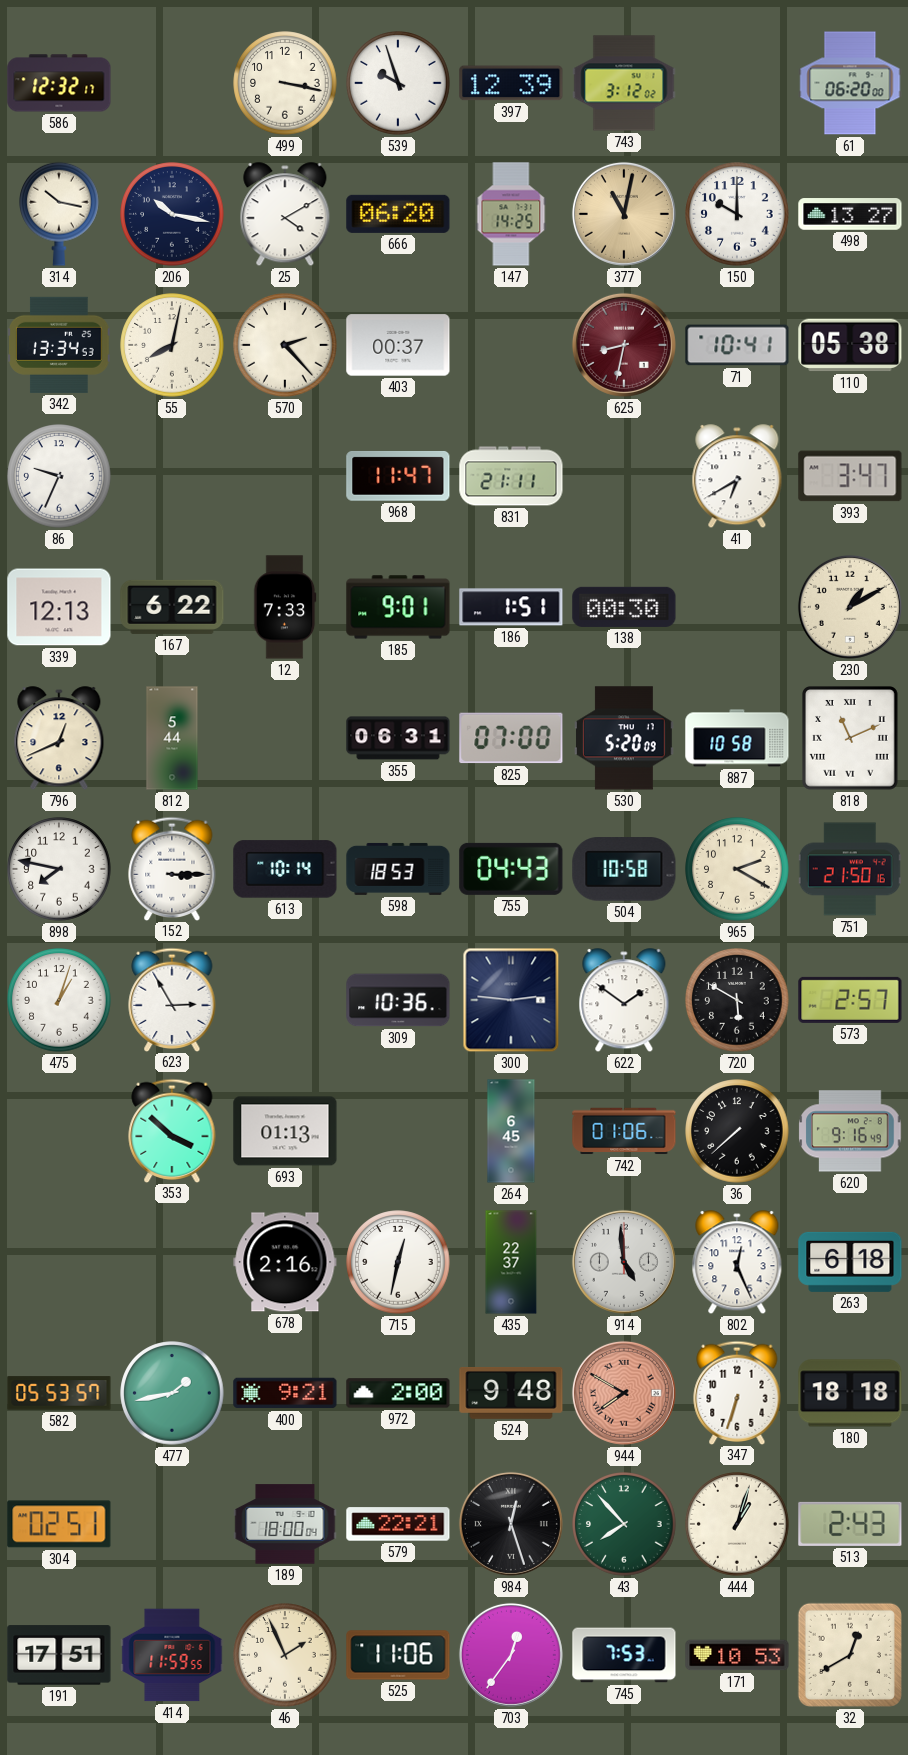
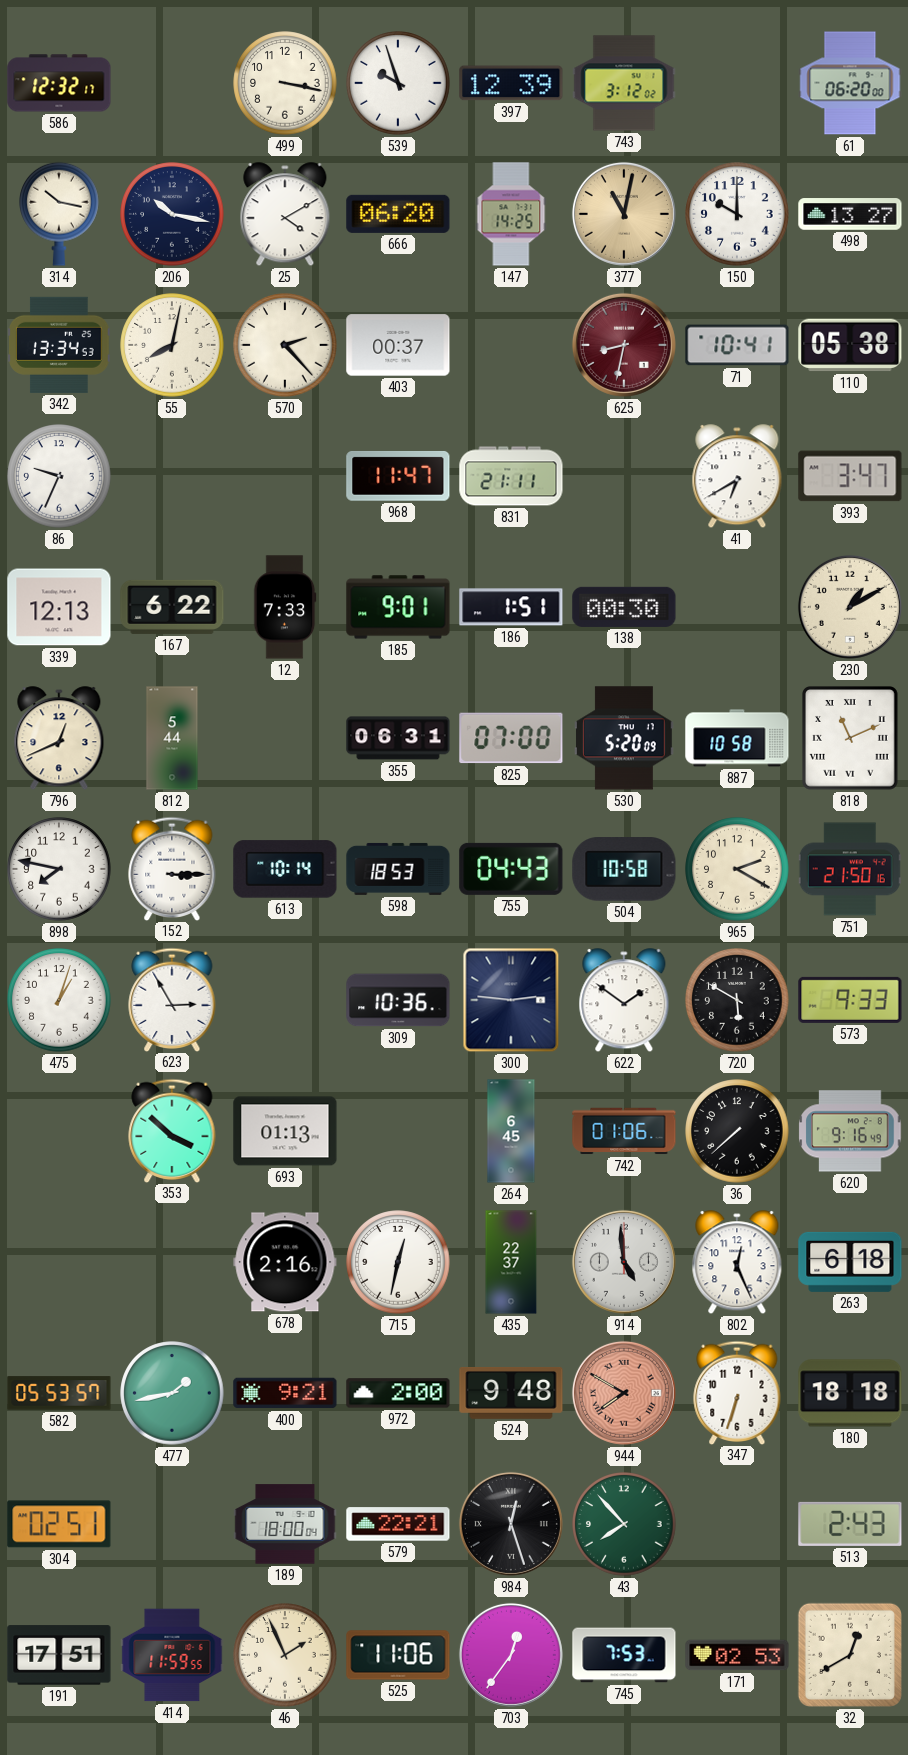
573: 2:57 -> 9:33
444: 1:03 -> none
171: 10:53 -> 02:53
